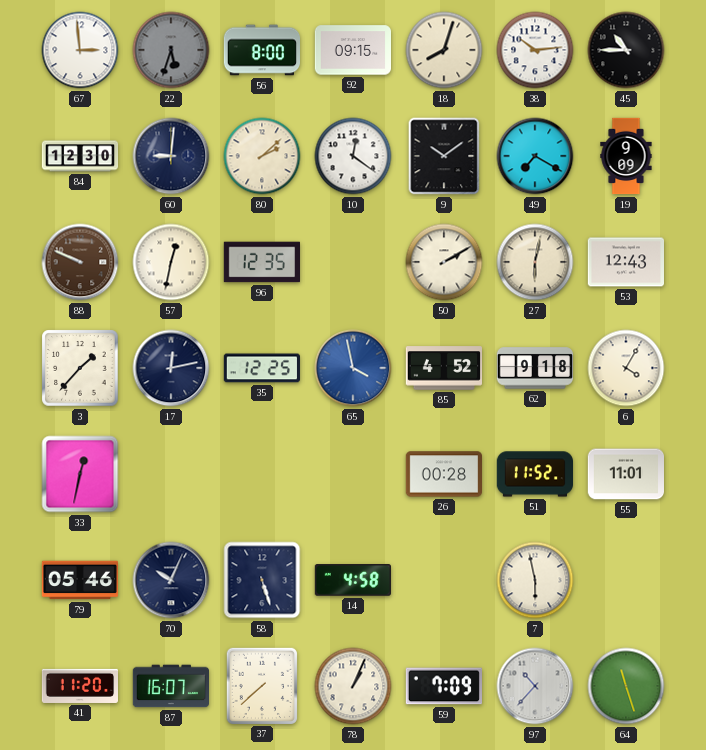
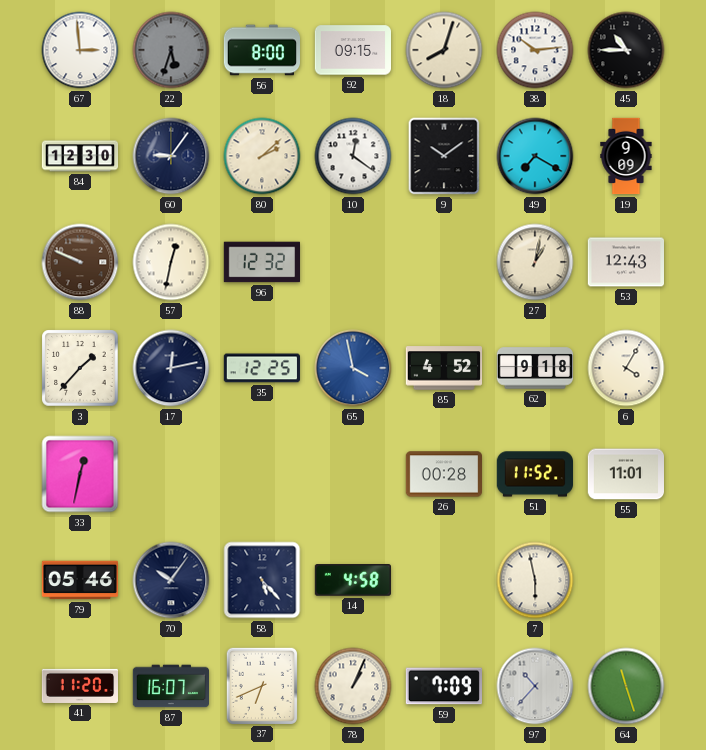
60: 9:01 -> 9:06
96: 12:35 -> 12:32
50: 2:10 -> none
27: 6:02 -> 1:02
70: 10:04 -> 10:06
58: 5:27 -> 5:23
37: 7:38 -> 6:41
